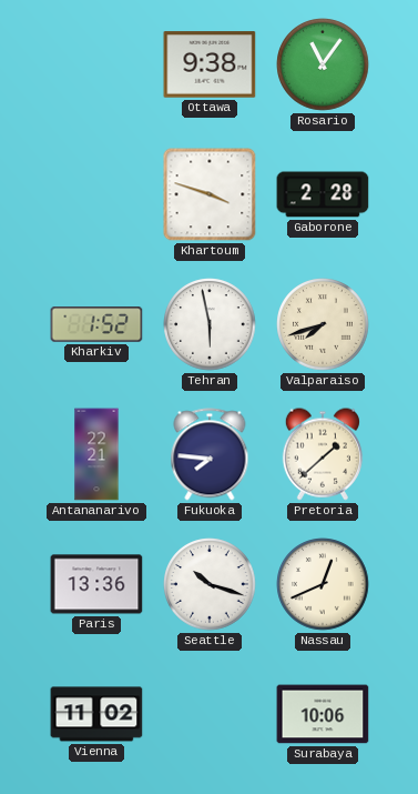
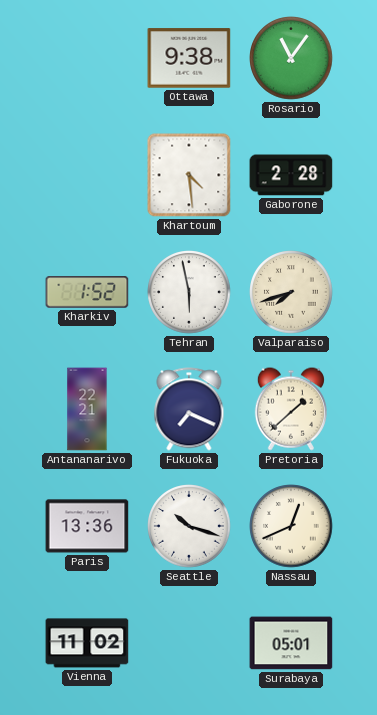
Khartoum: 3:48 -> 4:29
Fukuoka: 7:46 -> 7:19
Surabaya: 10:06 -> 05:01
